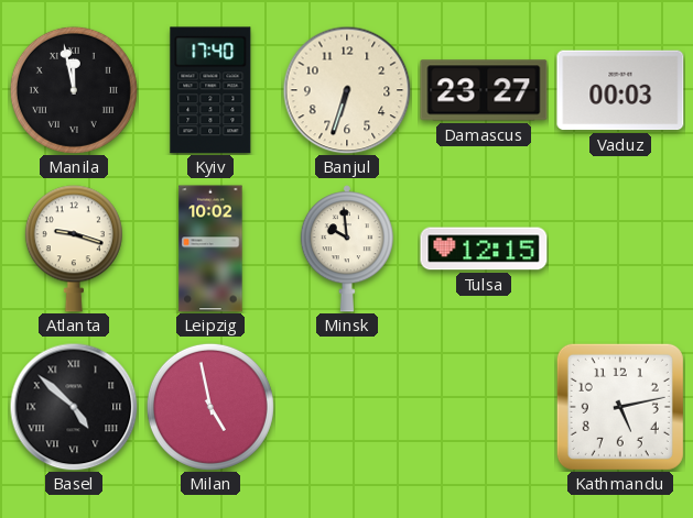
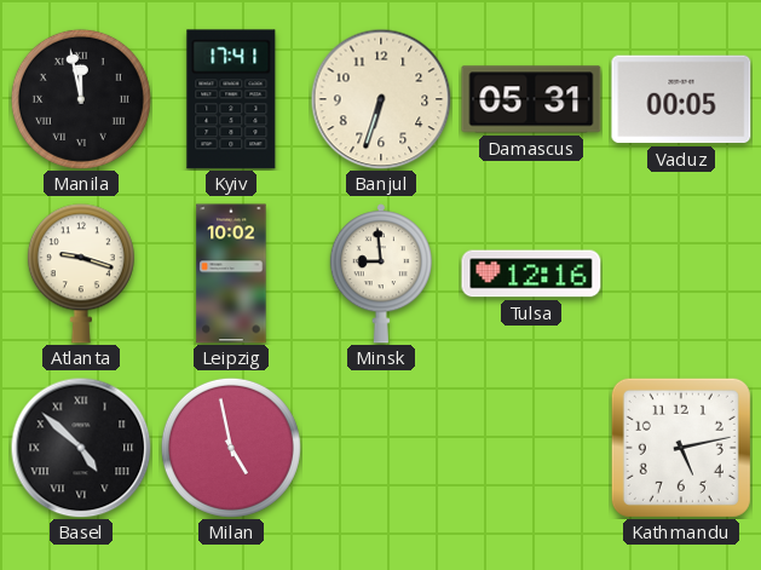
Kyiv: 17:40 -> 17:41
Damascus: 23:27 -> 05:31
Vaduz: 00:03 -> 00:05
Minsk: 9:59 -> 8:59
Tulsa: 12:15 -> 12:16
